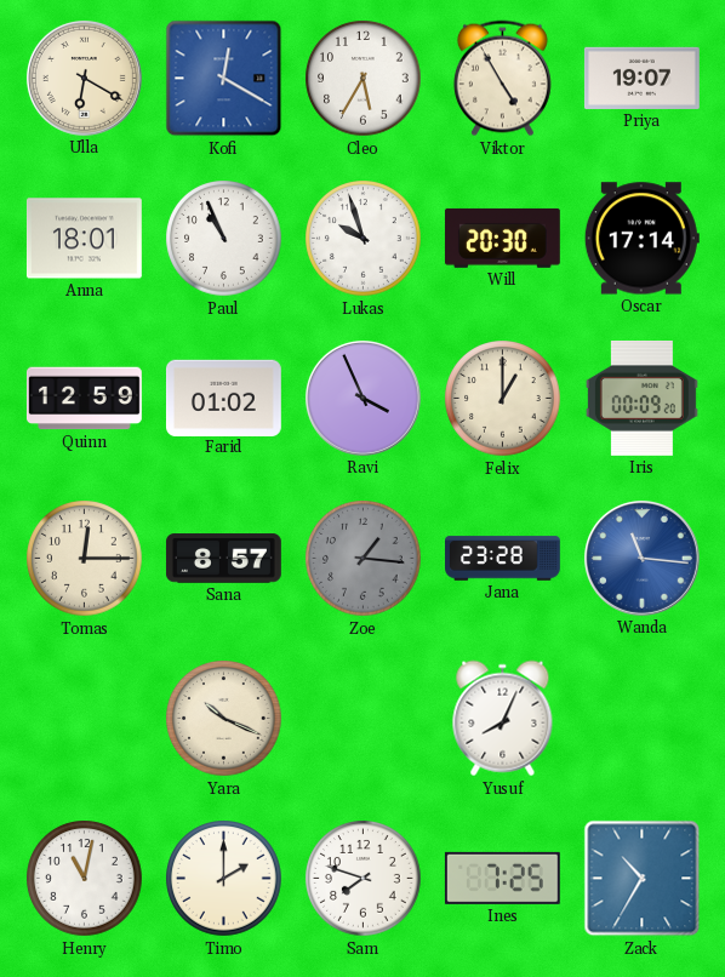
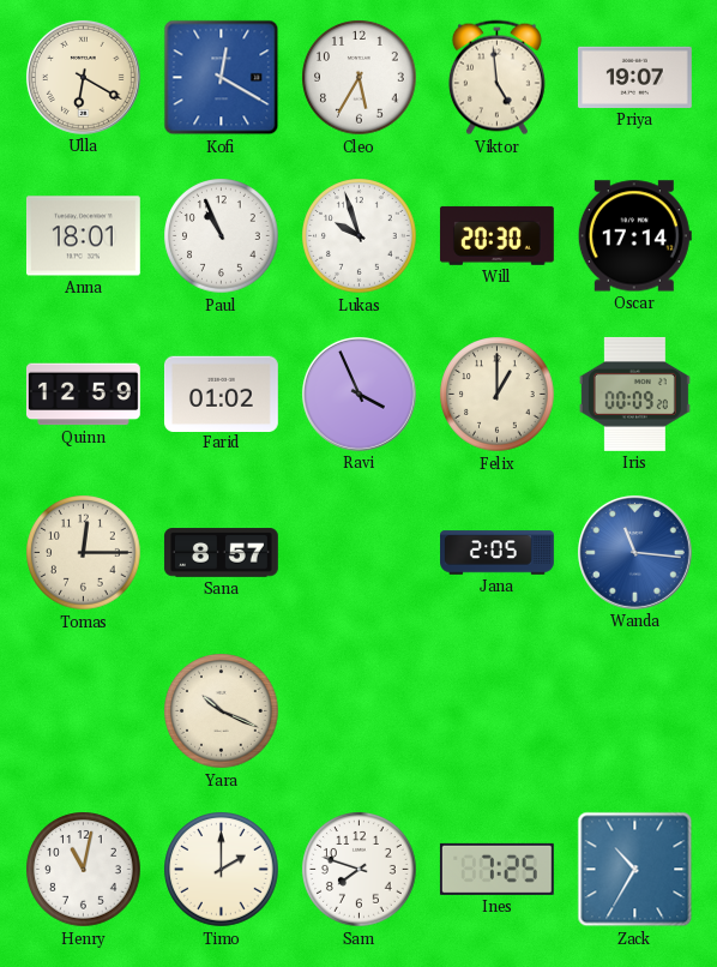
Viktor: 4:55 -> 4:59
Zoe: 1:16 -> none
Jana: 23:28 -> 2:05
Yusuf: 8:04 -> none
